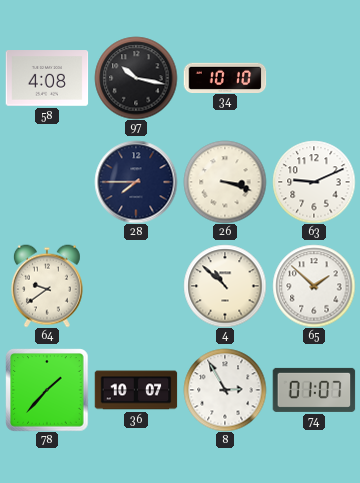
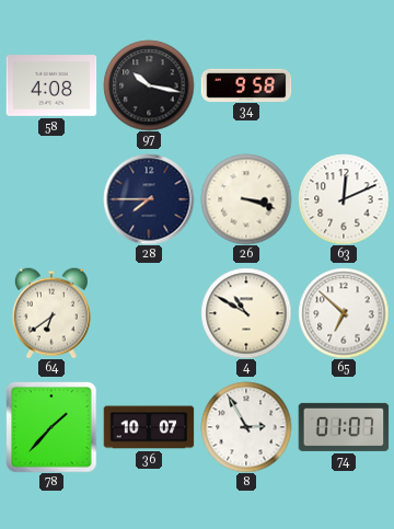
34: 10:10 -> 9:58
63: 9:11 -> 12:11
64: 9:39 -> 6:39
4: 10:52 -> 10:50
65: 1:52 -> 6:52
